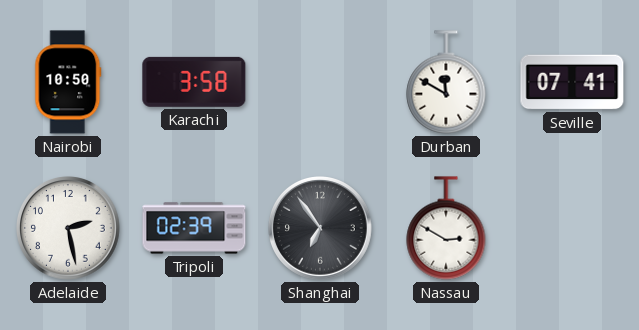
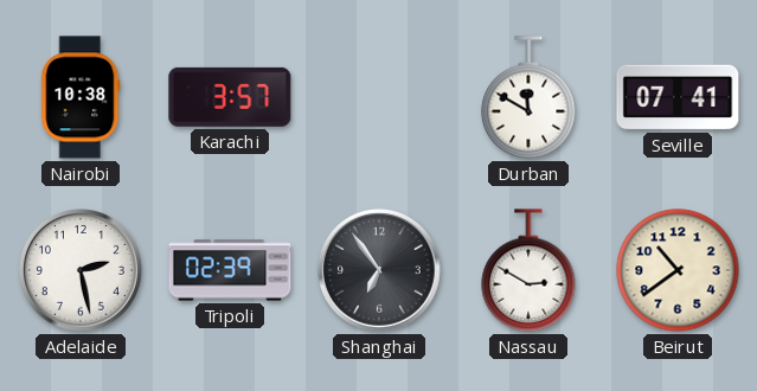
Nairobi: 10:50 -> 10:38
Karachi: 3:58 -> 3:57
Beirut: none -> 10:39
